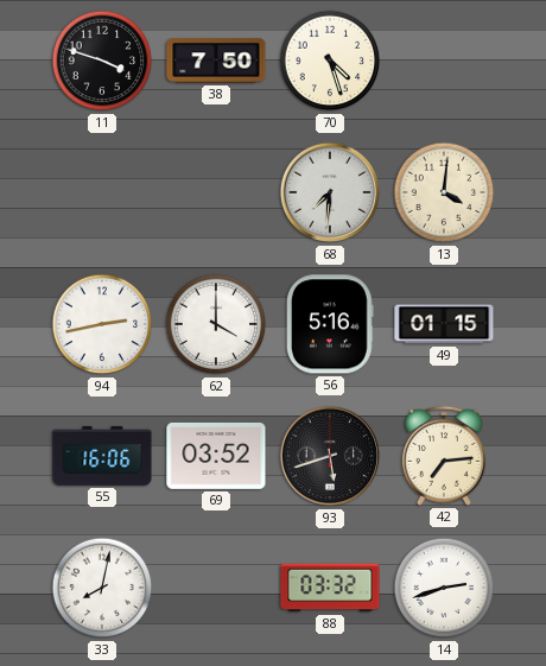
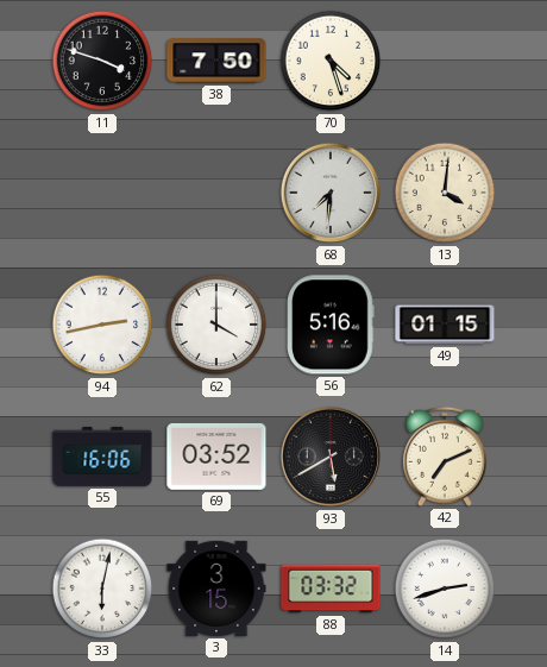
93: 5:42 -> 5:40
42: 7:14 -> 7:11
33: 8:02 -> 6:02
3: none -> 3:15
